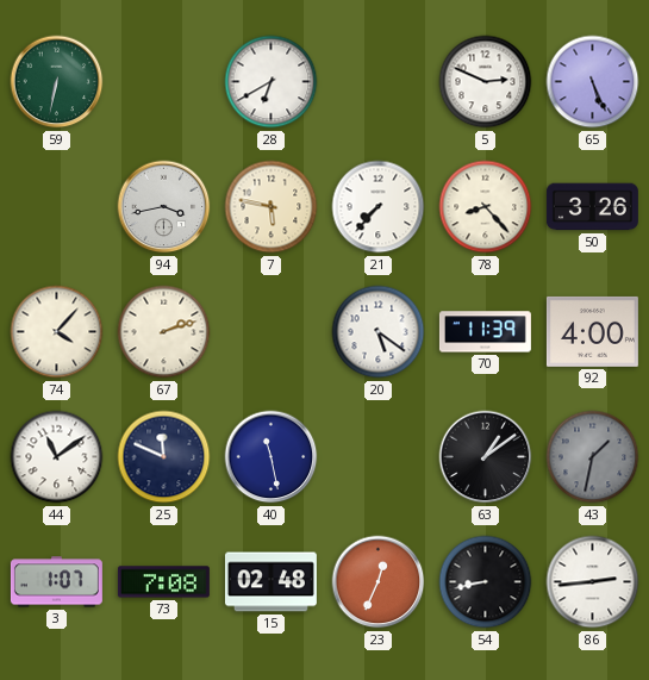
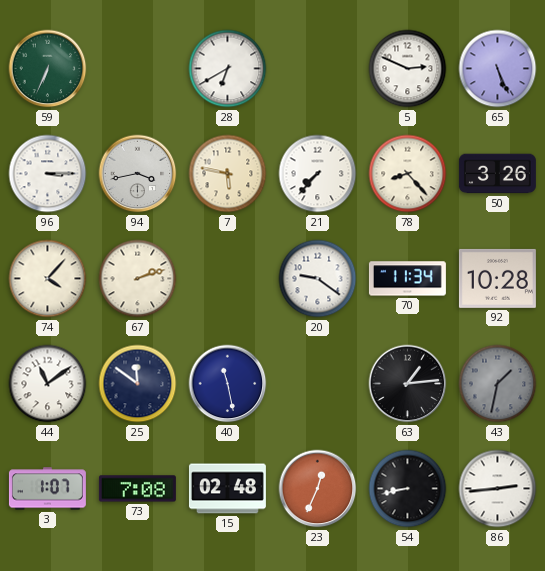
59: 6:32 -> 6:34
96: none -> 3:15
20: 5:21 -> 9:21
70: 11:39 -> 11:34
92: 4:00 -> 10:28
25: 11:49 -> 11:51
63: 1:09 -> 1:14
